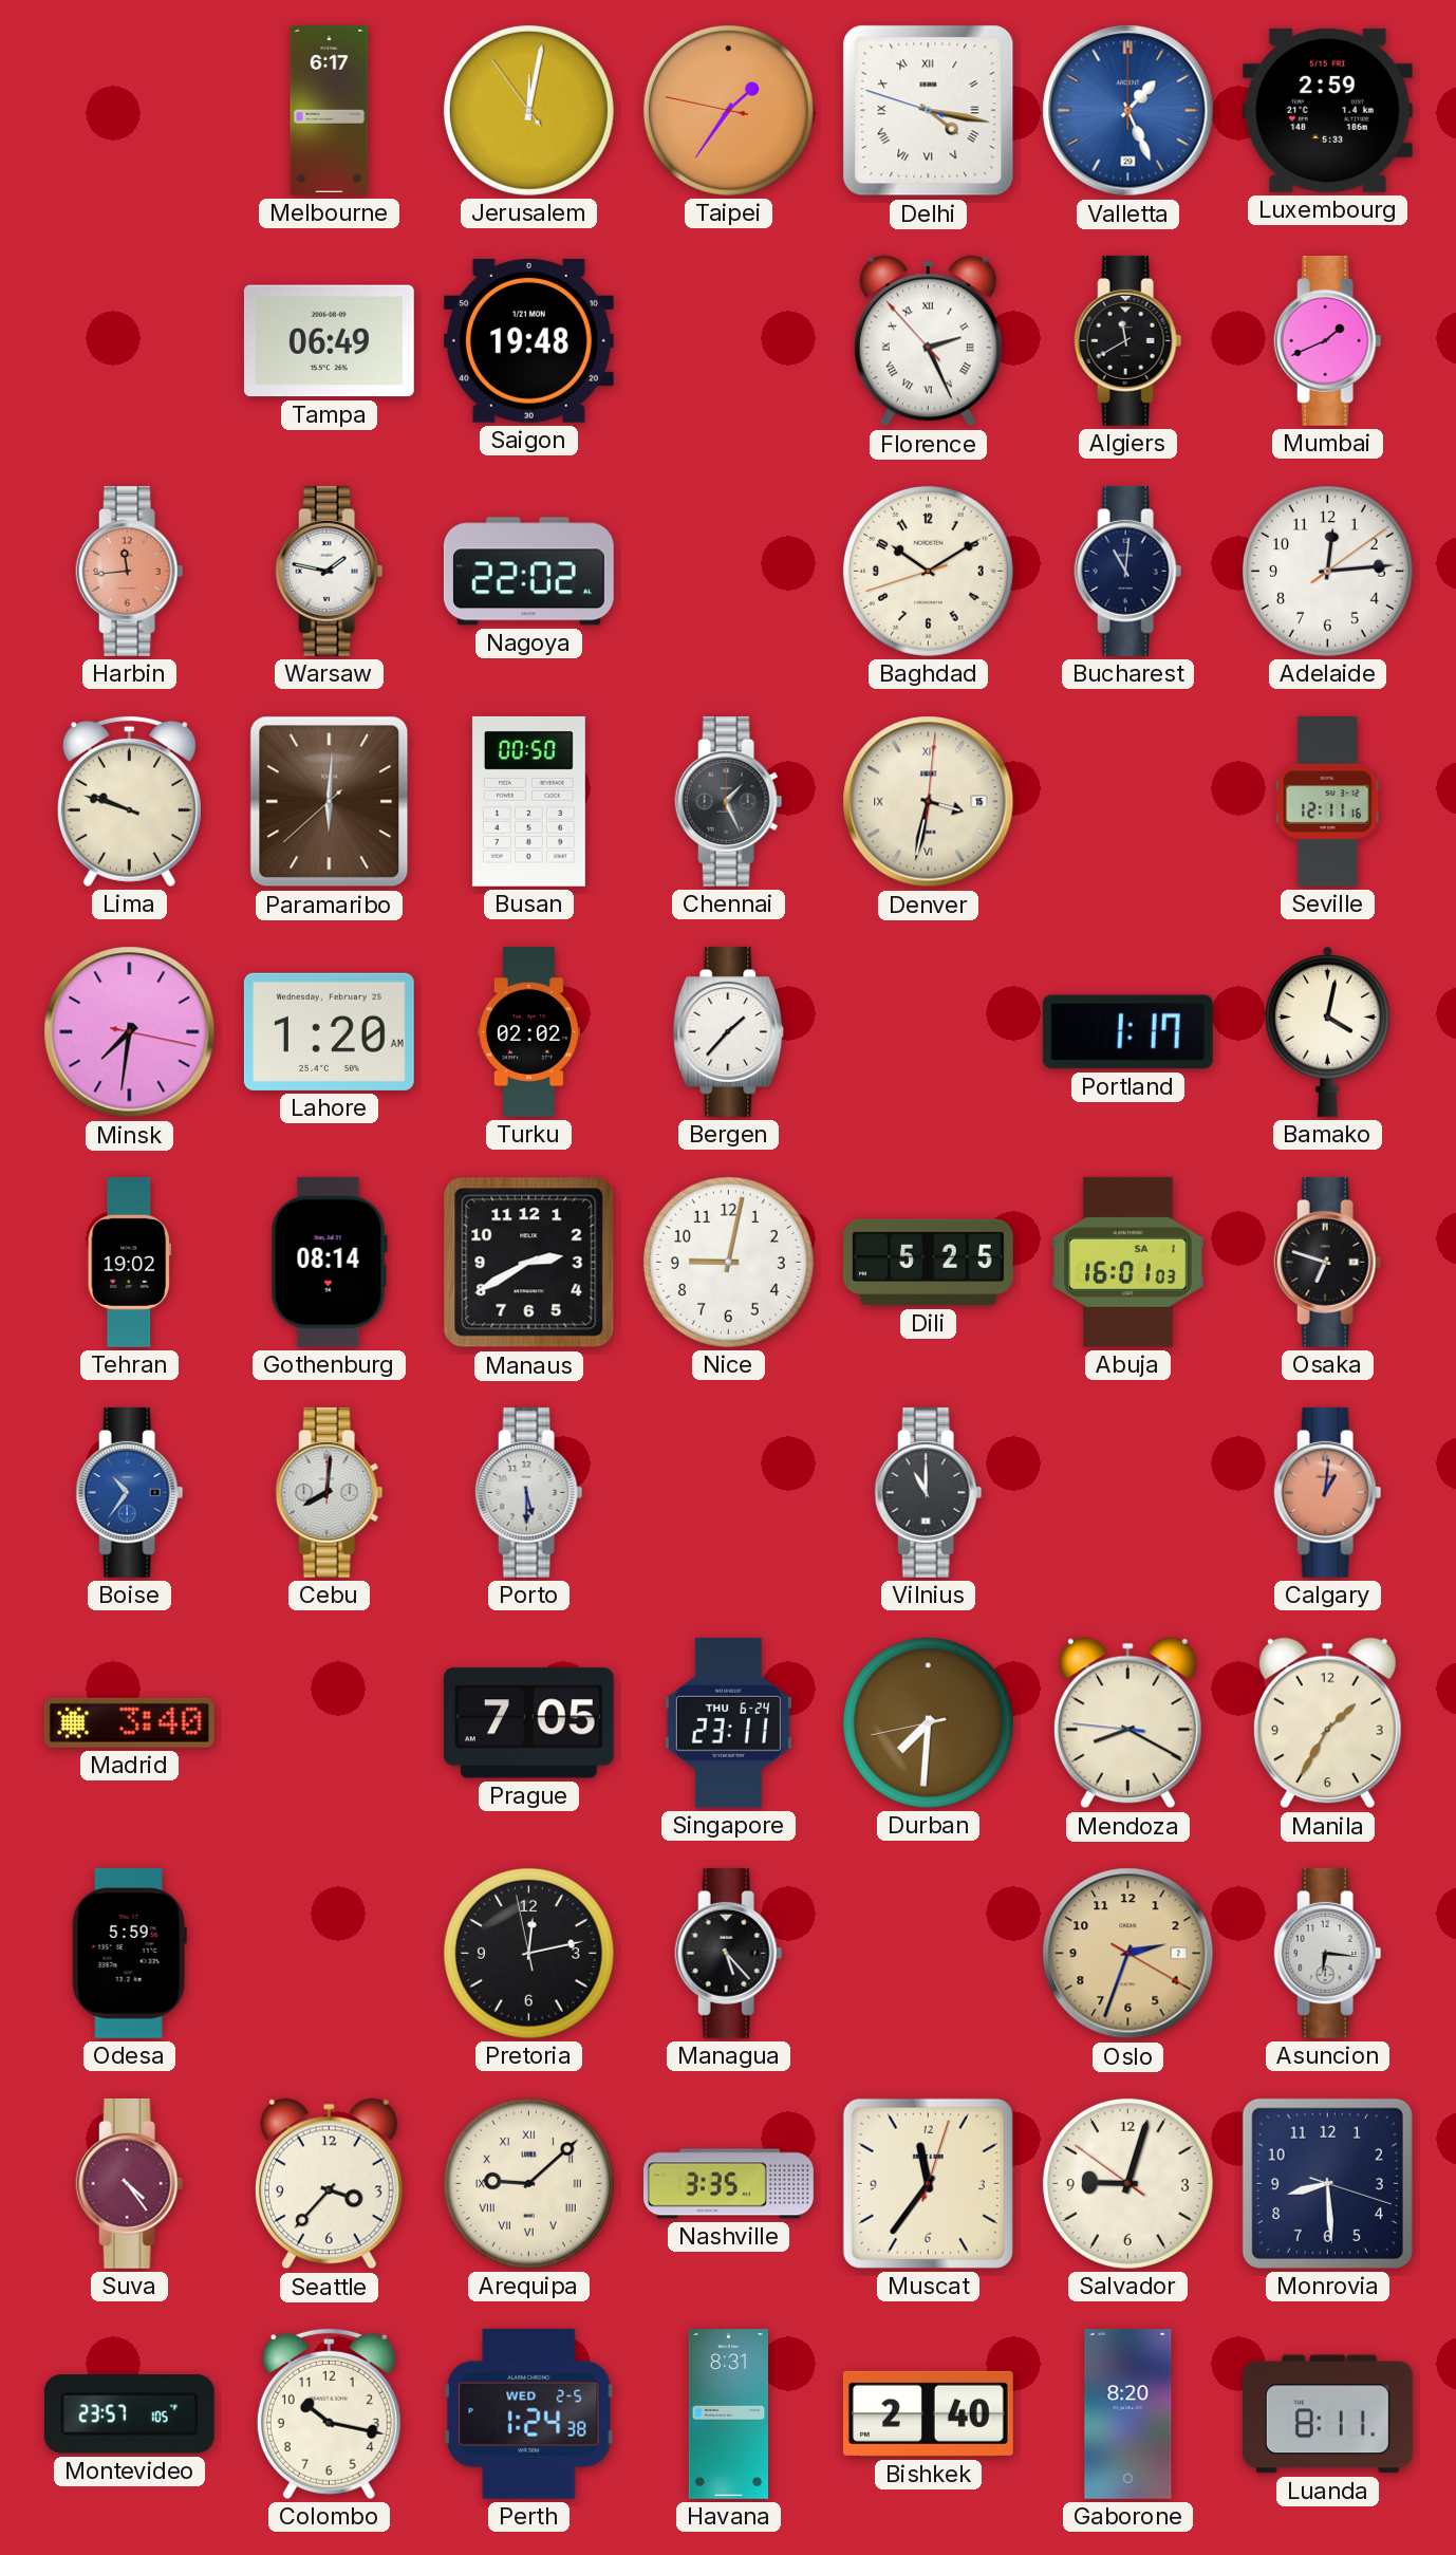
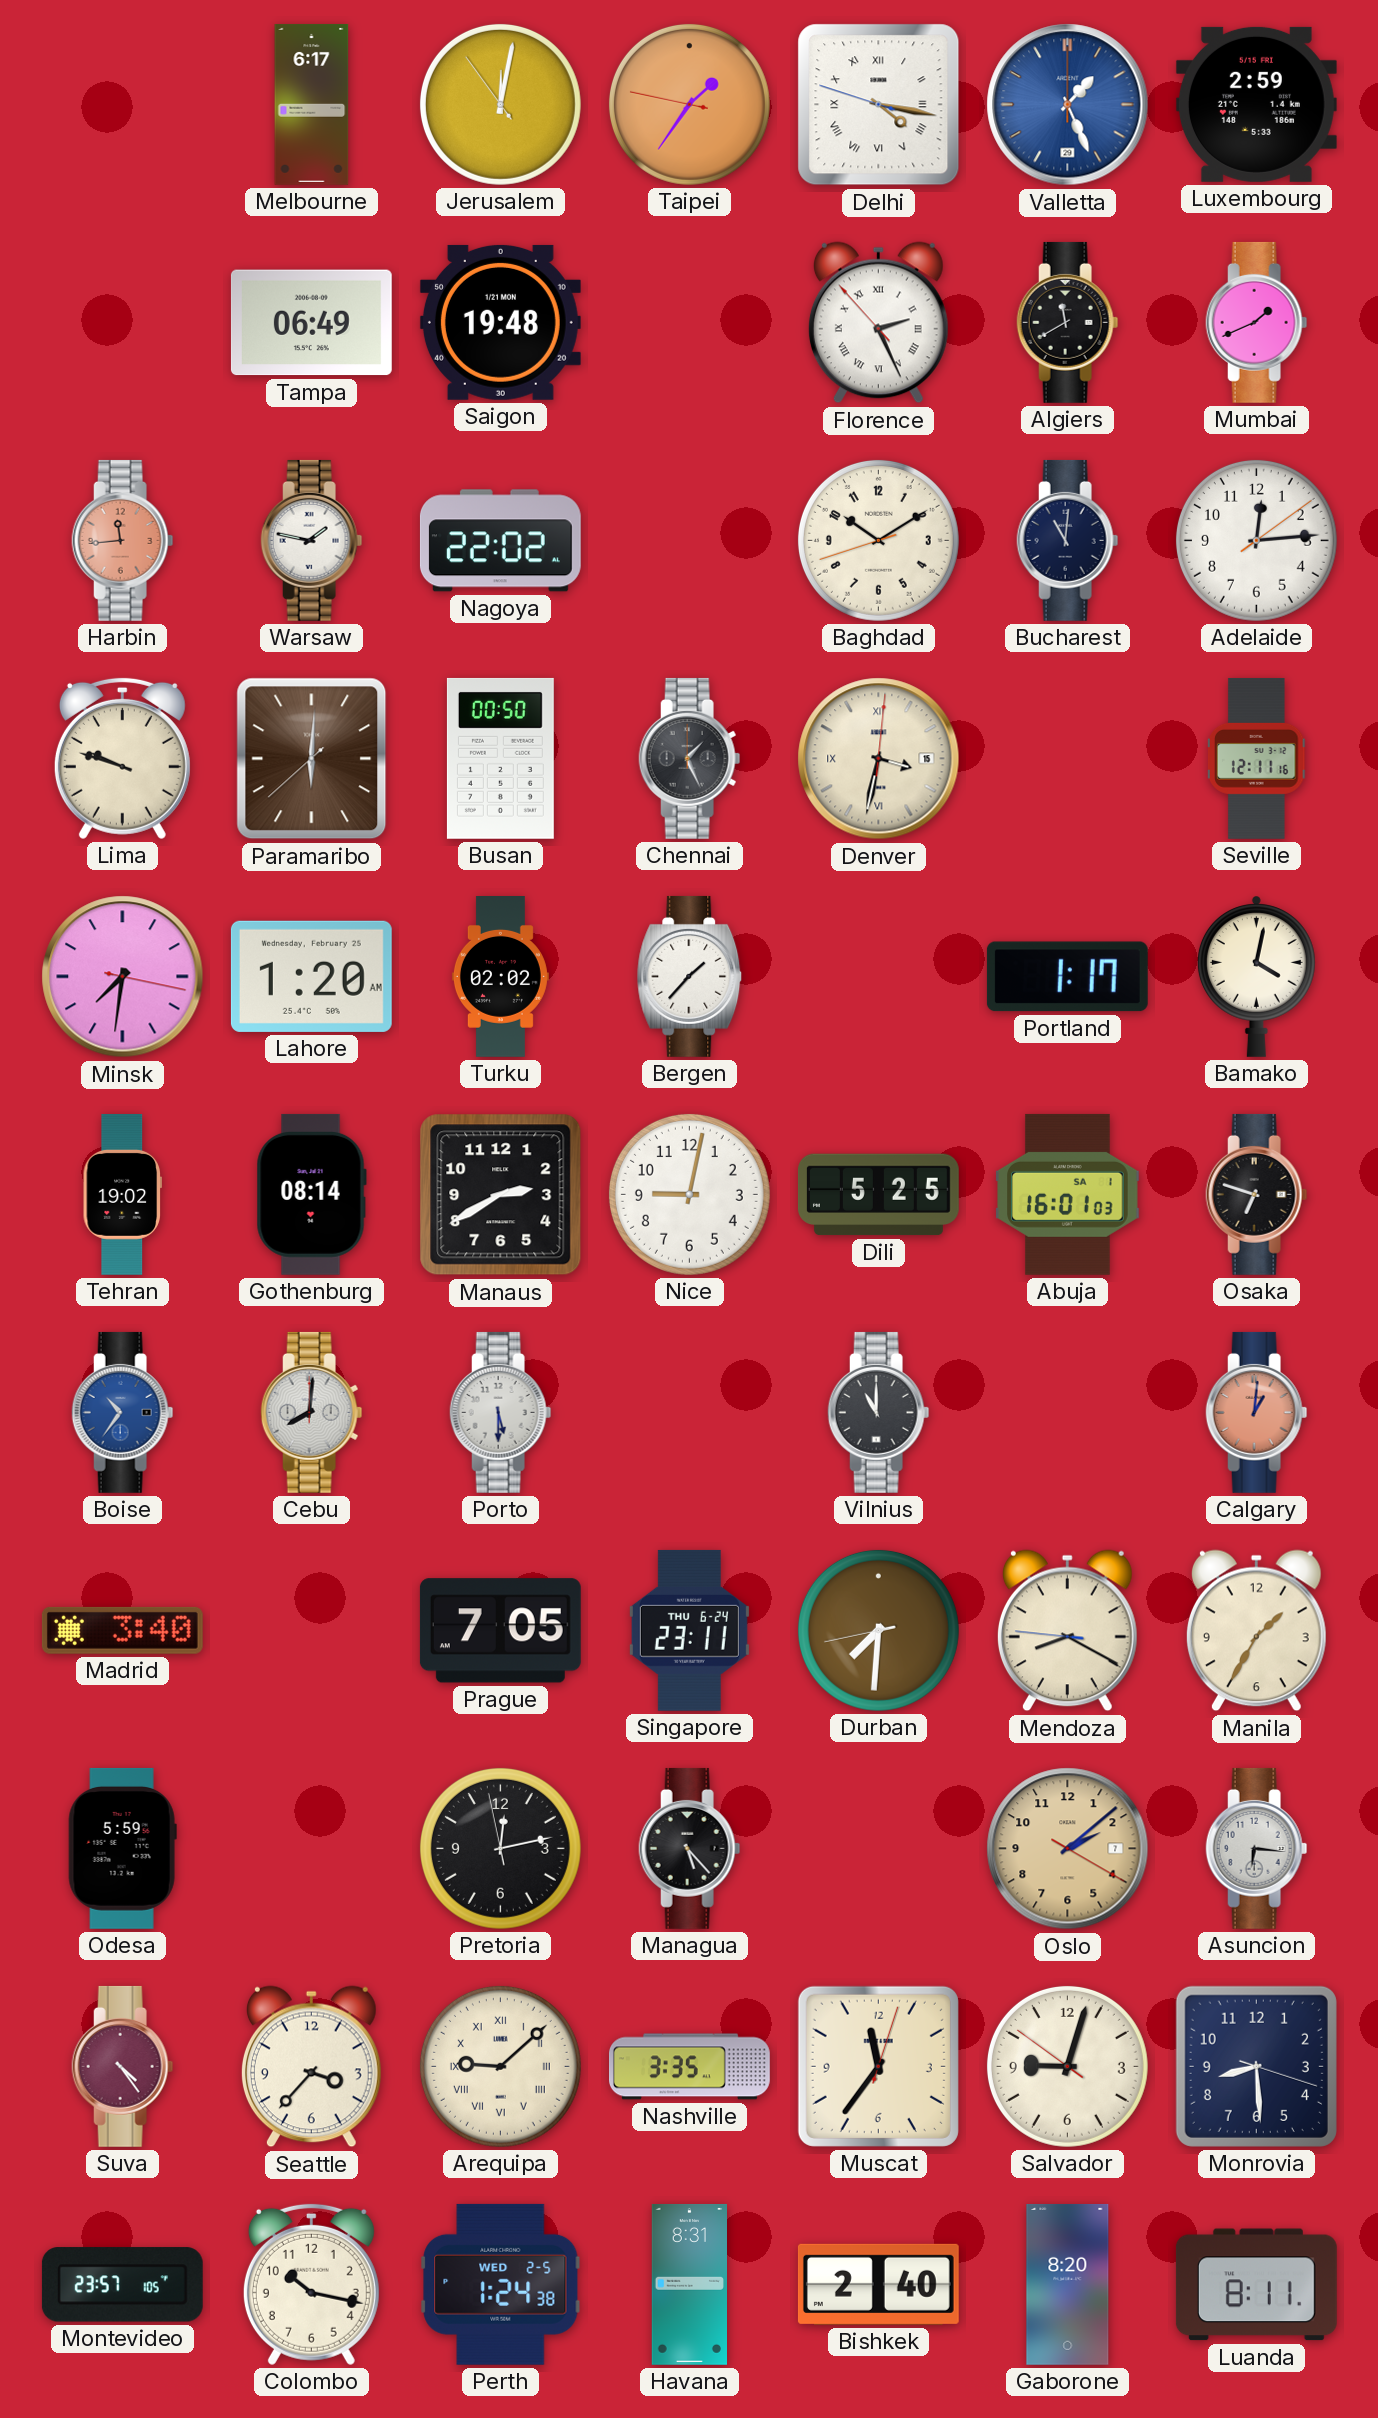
Oslo: 2:33 -> 2:08
